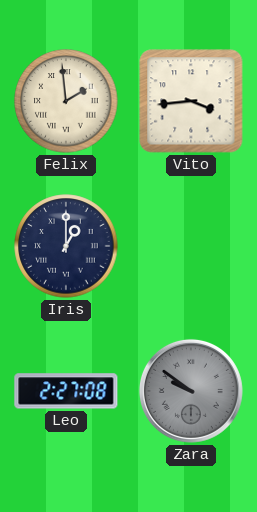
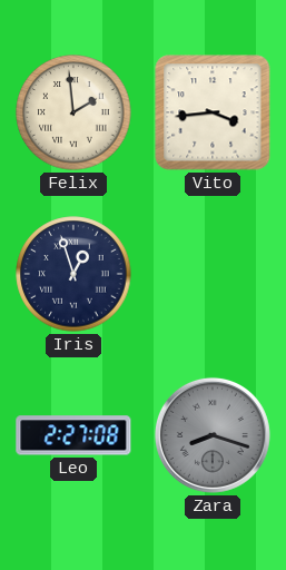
Iris: 1:00 -> 12:57
Zara: 9:51 -> 8:18
